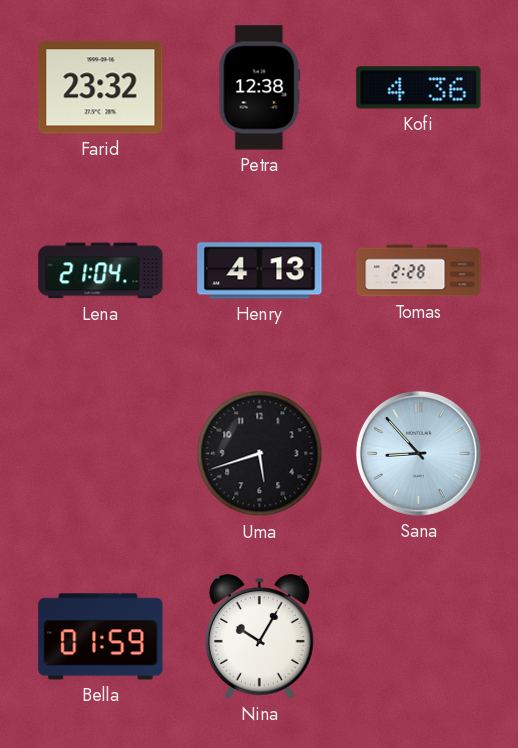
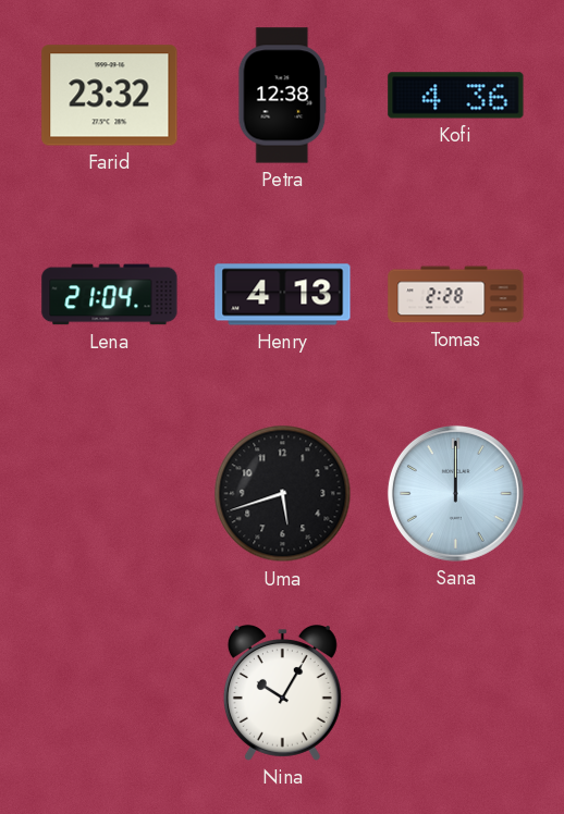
Sana: 8:53 -> 12:00
Bella: 01:59 -> none
